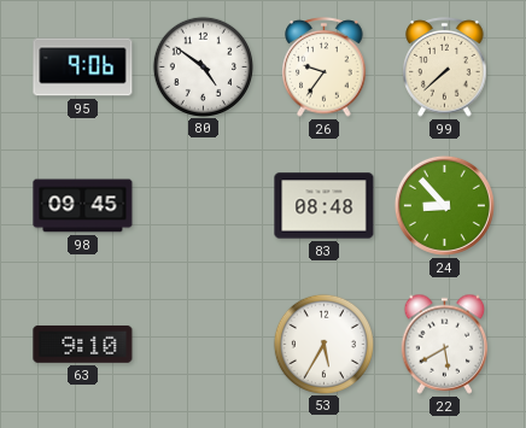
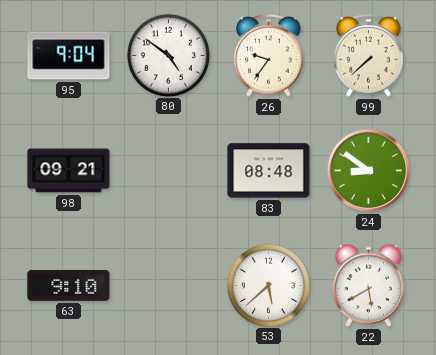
95: 9:06 -> 9:04
98: 09:45 -> 09:21
24: 8:53 -> 8:51
53: 5:35 -> 5:38
